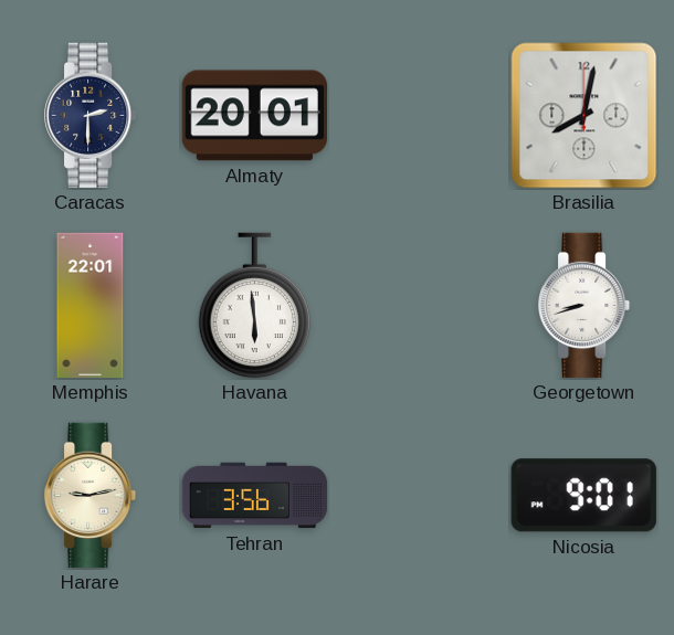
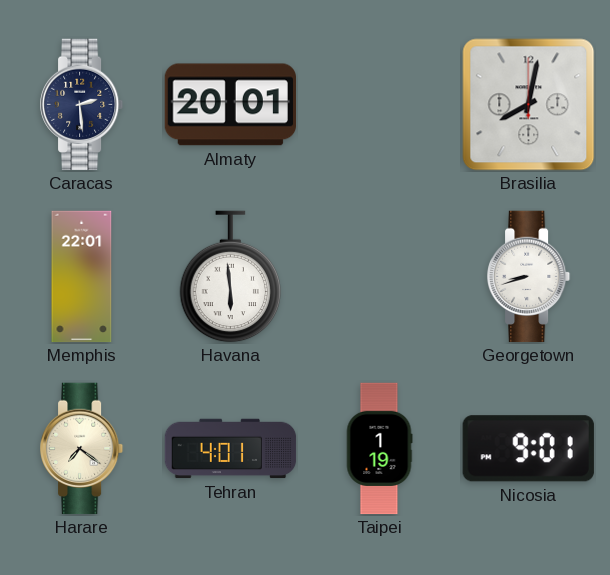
Caracas: 2:30 -> 2:29
Harare: 9:13 -> 7:21
Tehran: 3:56 -> 4:01
Taipei: none -> 1:19
